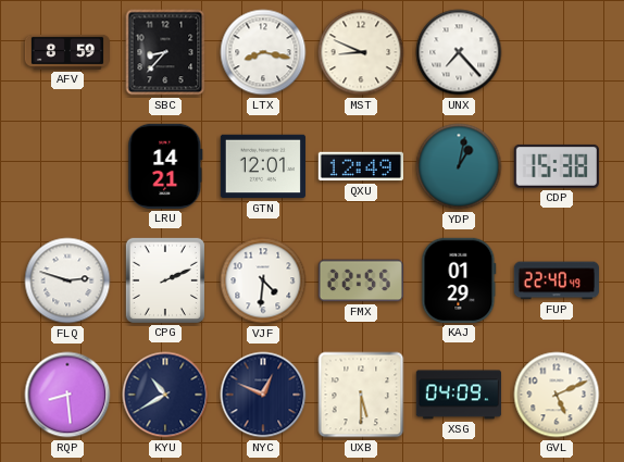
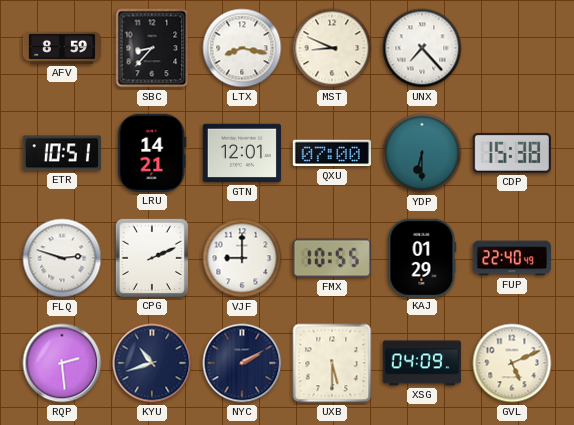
ETR: none -> 10:51
QXU: 12:49 -> 07:00
YDP: 1:02 -> 6:30
VJF: 4:31 -> 9:00
FMX: 22:55 -> 10:55
RQP: 8:29 -> 2:29
KYU: 10:40 -> 10:42
NYC: 12:49 -> 2:10
